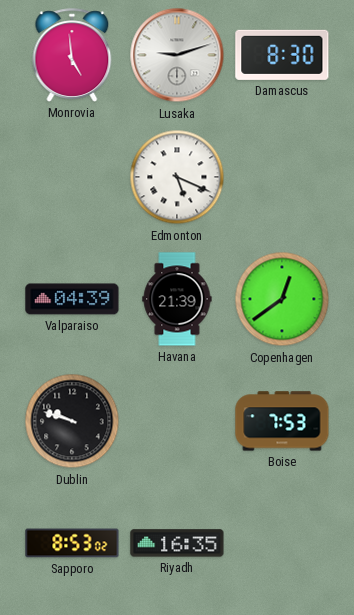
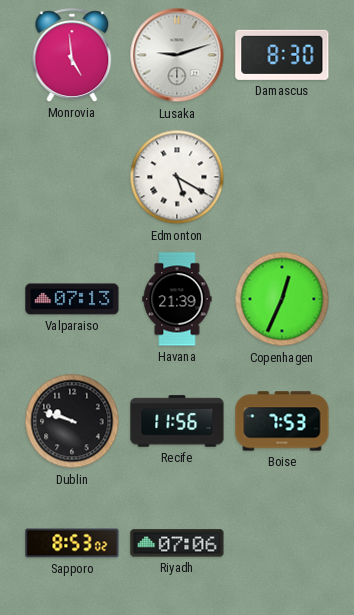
Edmonton: 5:19 -> 5:20
Valparaiso: 04:39 -> 07:13
Copenhagen: 12:39 -> 12:34
Recife: none -> 11:56
Riyadh: 16:35 -> 07:06
